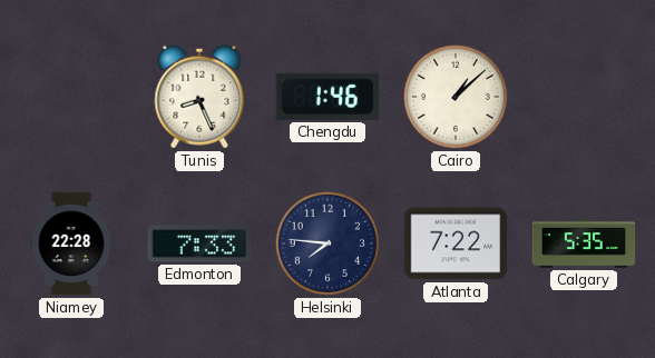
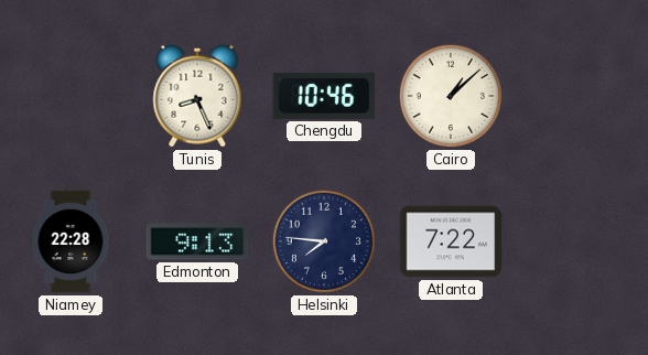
Chengdu: 1:46 -> 10:46
Edmonton: 7:33 -> 9:13
Calgary: 5:35 -> none
